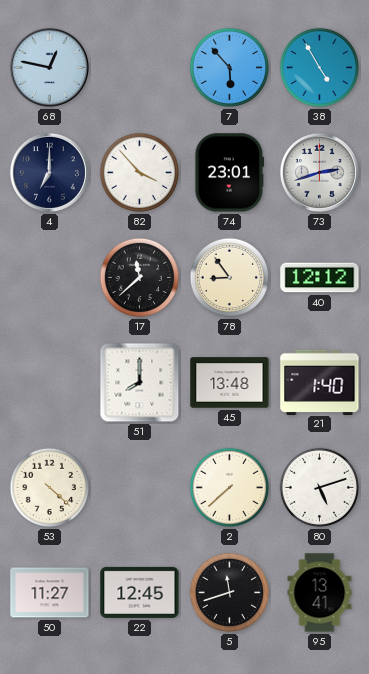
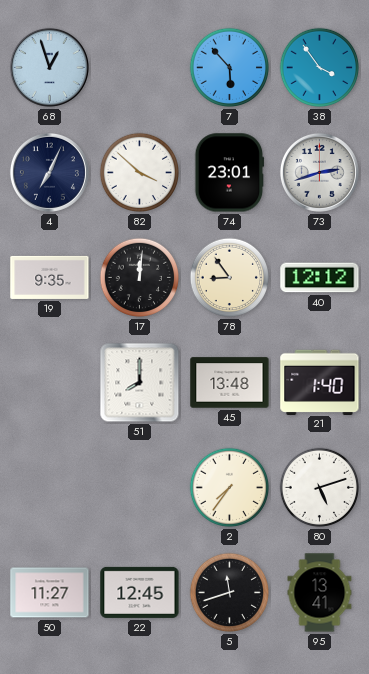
68: 12:47 -> 12:57
38: 4:55 -> 3:54
4: 7:00 -> 7:04
82: 3:53 -> 3:52
19: none -> 9:35
17: 11:38 -> 12:01
53: 4:22 -> none
2: 7:38 -> 7:36
